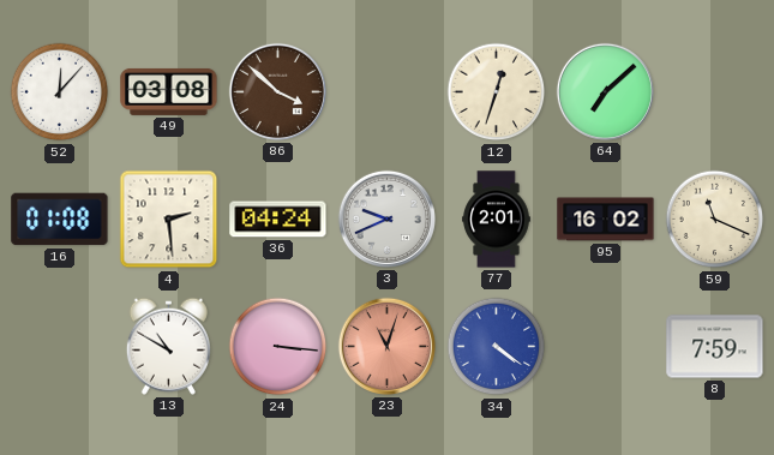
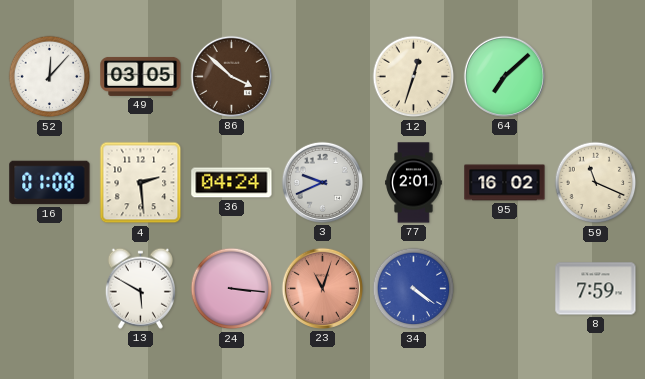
49: 03:08 -> 03:05
13: 10:50 -> 5:50
